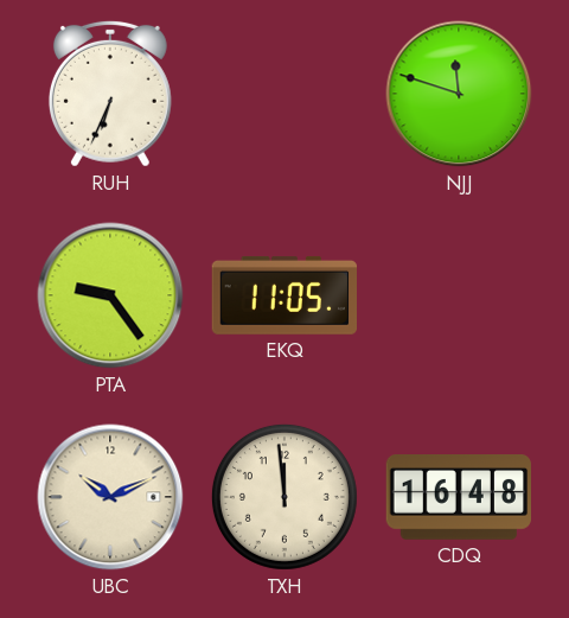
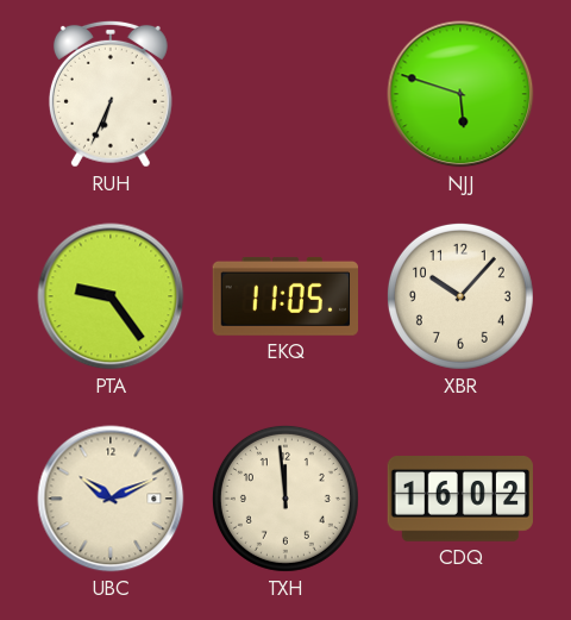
NJJ: 11:48 -> 5:48
XBR: none -> 10:07
CDQ: 16:48 -> 16:02
